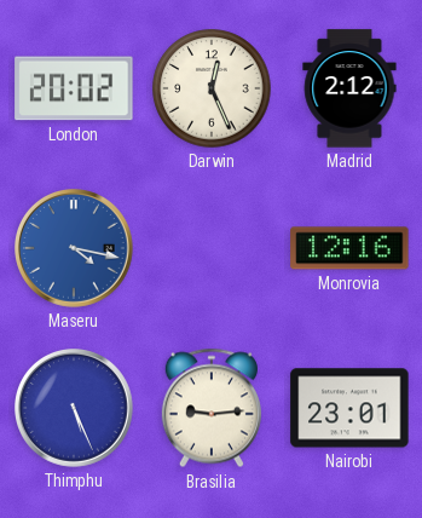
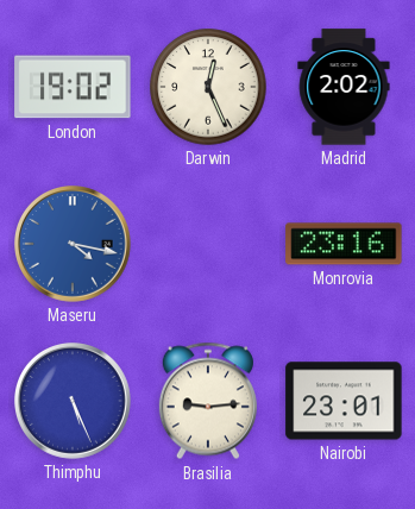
London: 20:02 -> 19:02
Madrid: 2:12 -> 2:02
Monrovia: 12:16 -> 23:16
